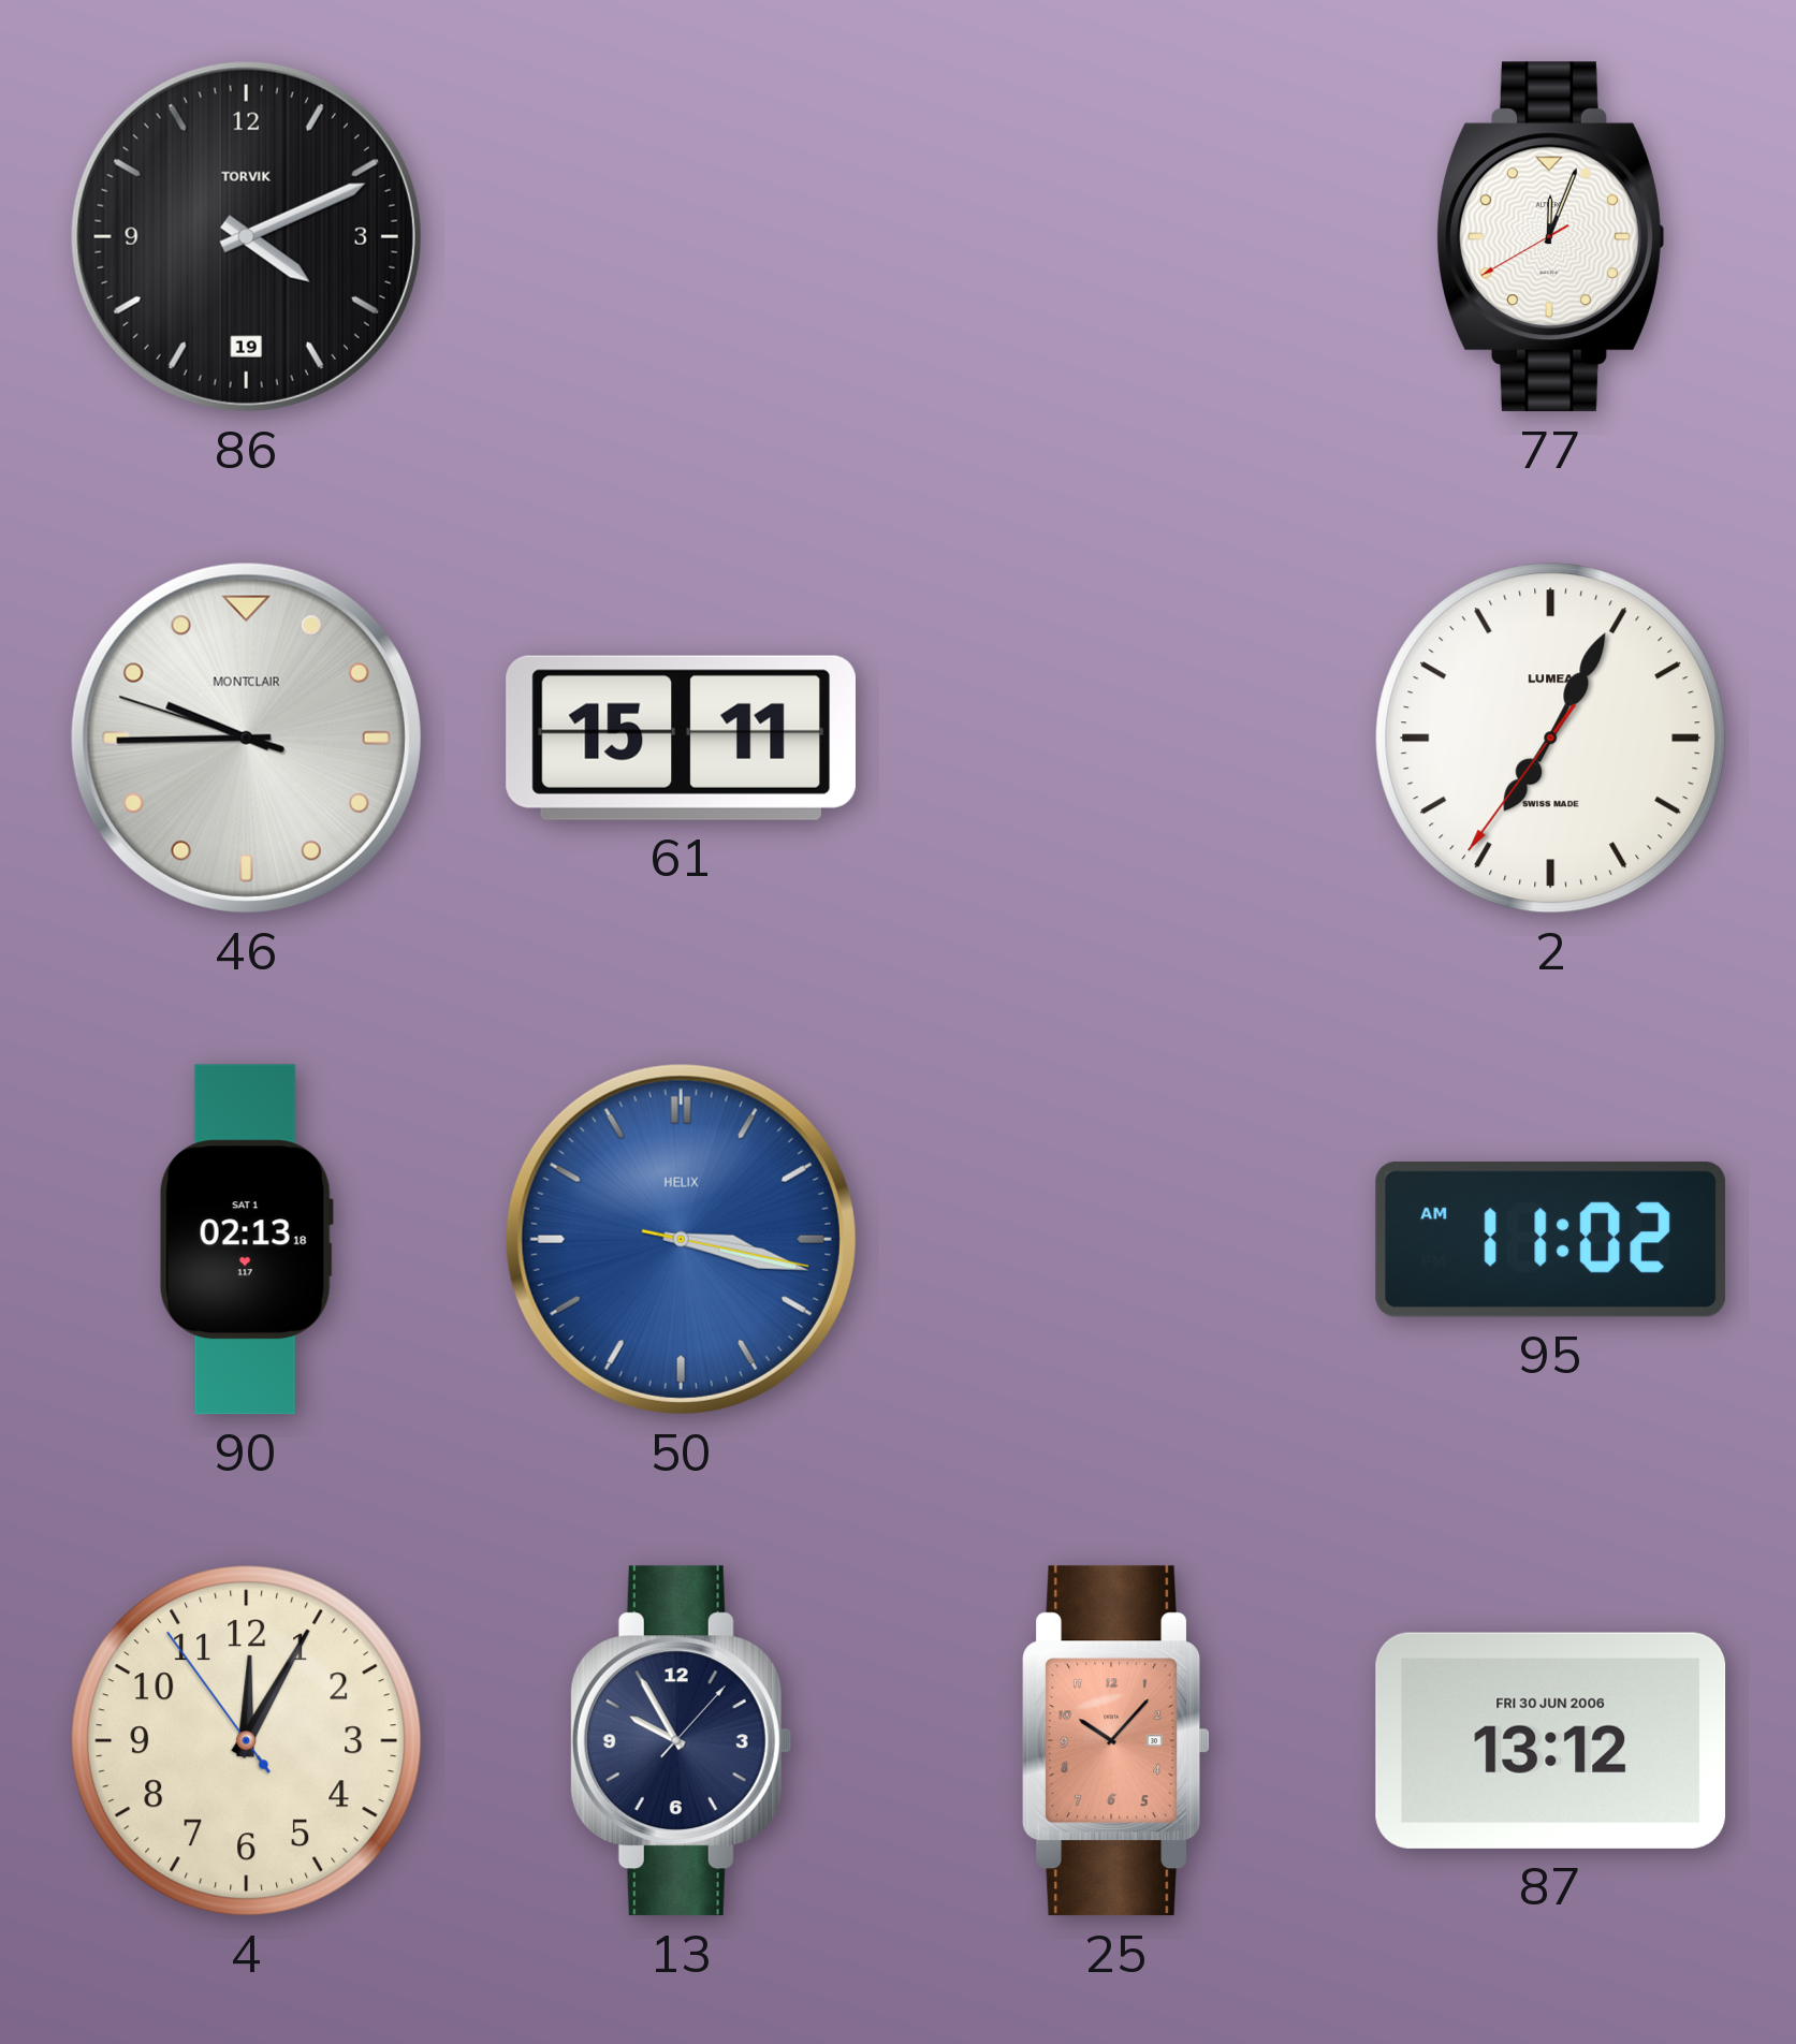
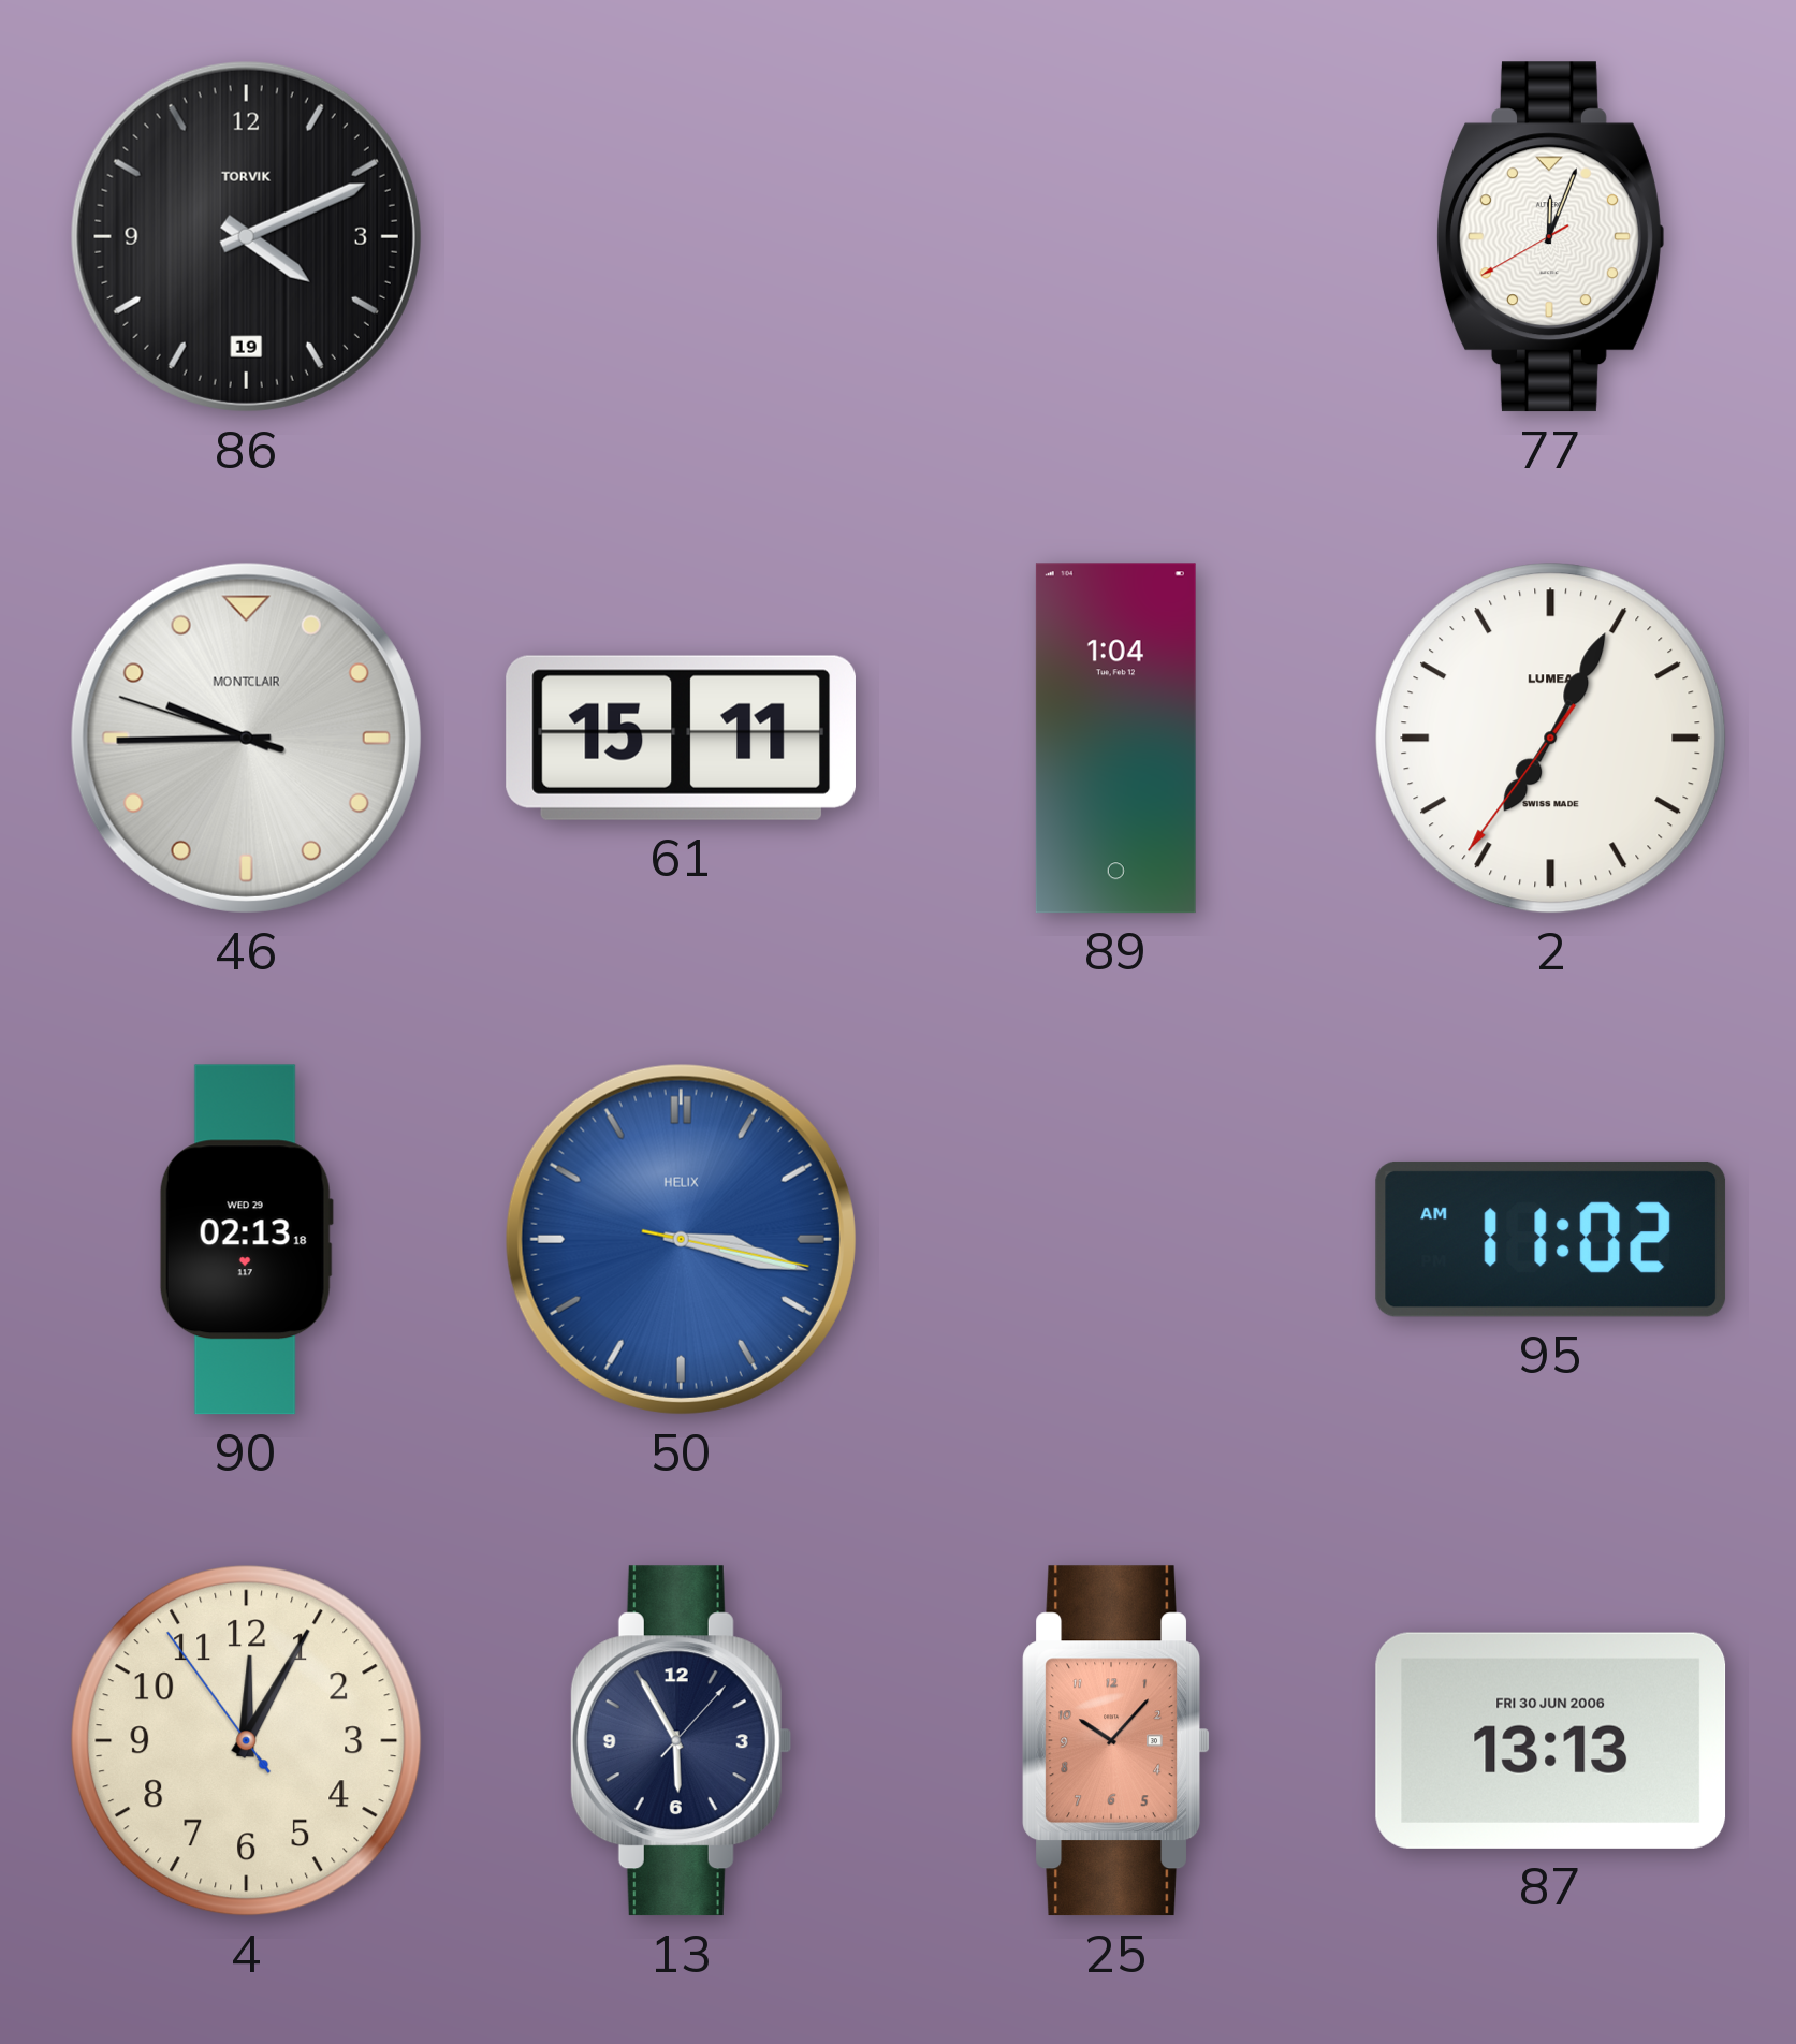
89: none -> 1:04
90 date: SAT 1 -> WED 29
13: 9:55 -> 5:55
87: 13:12 -> 13:13
